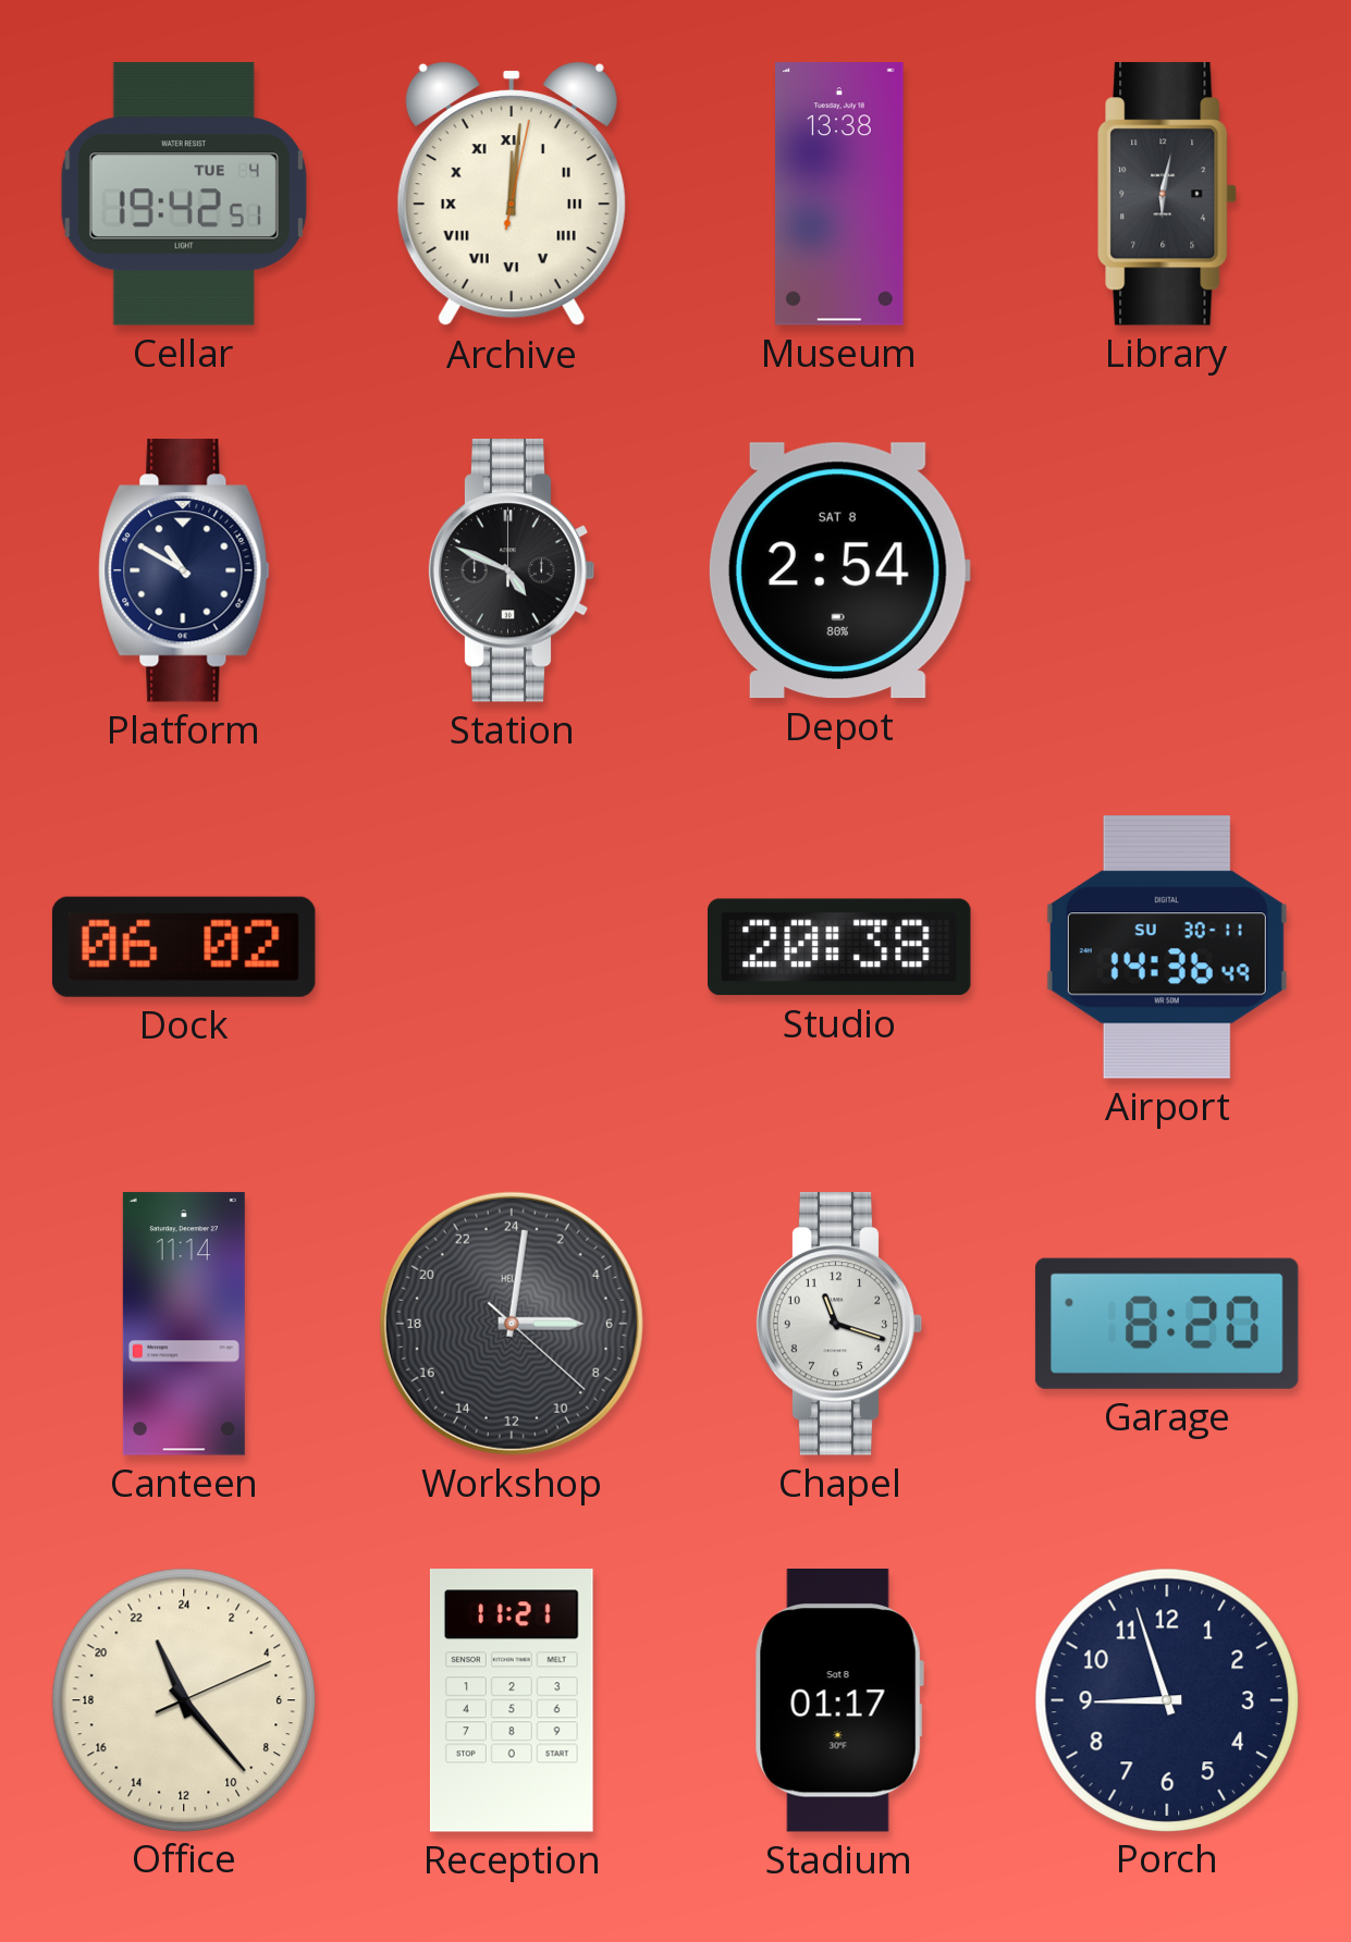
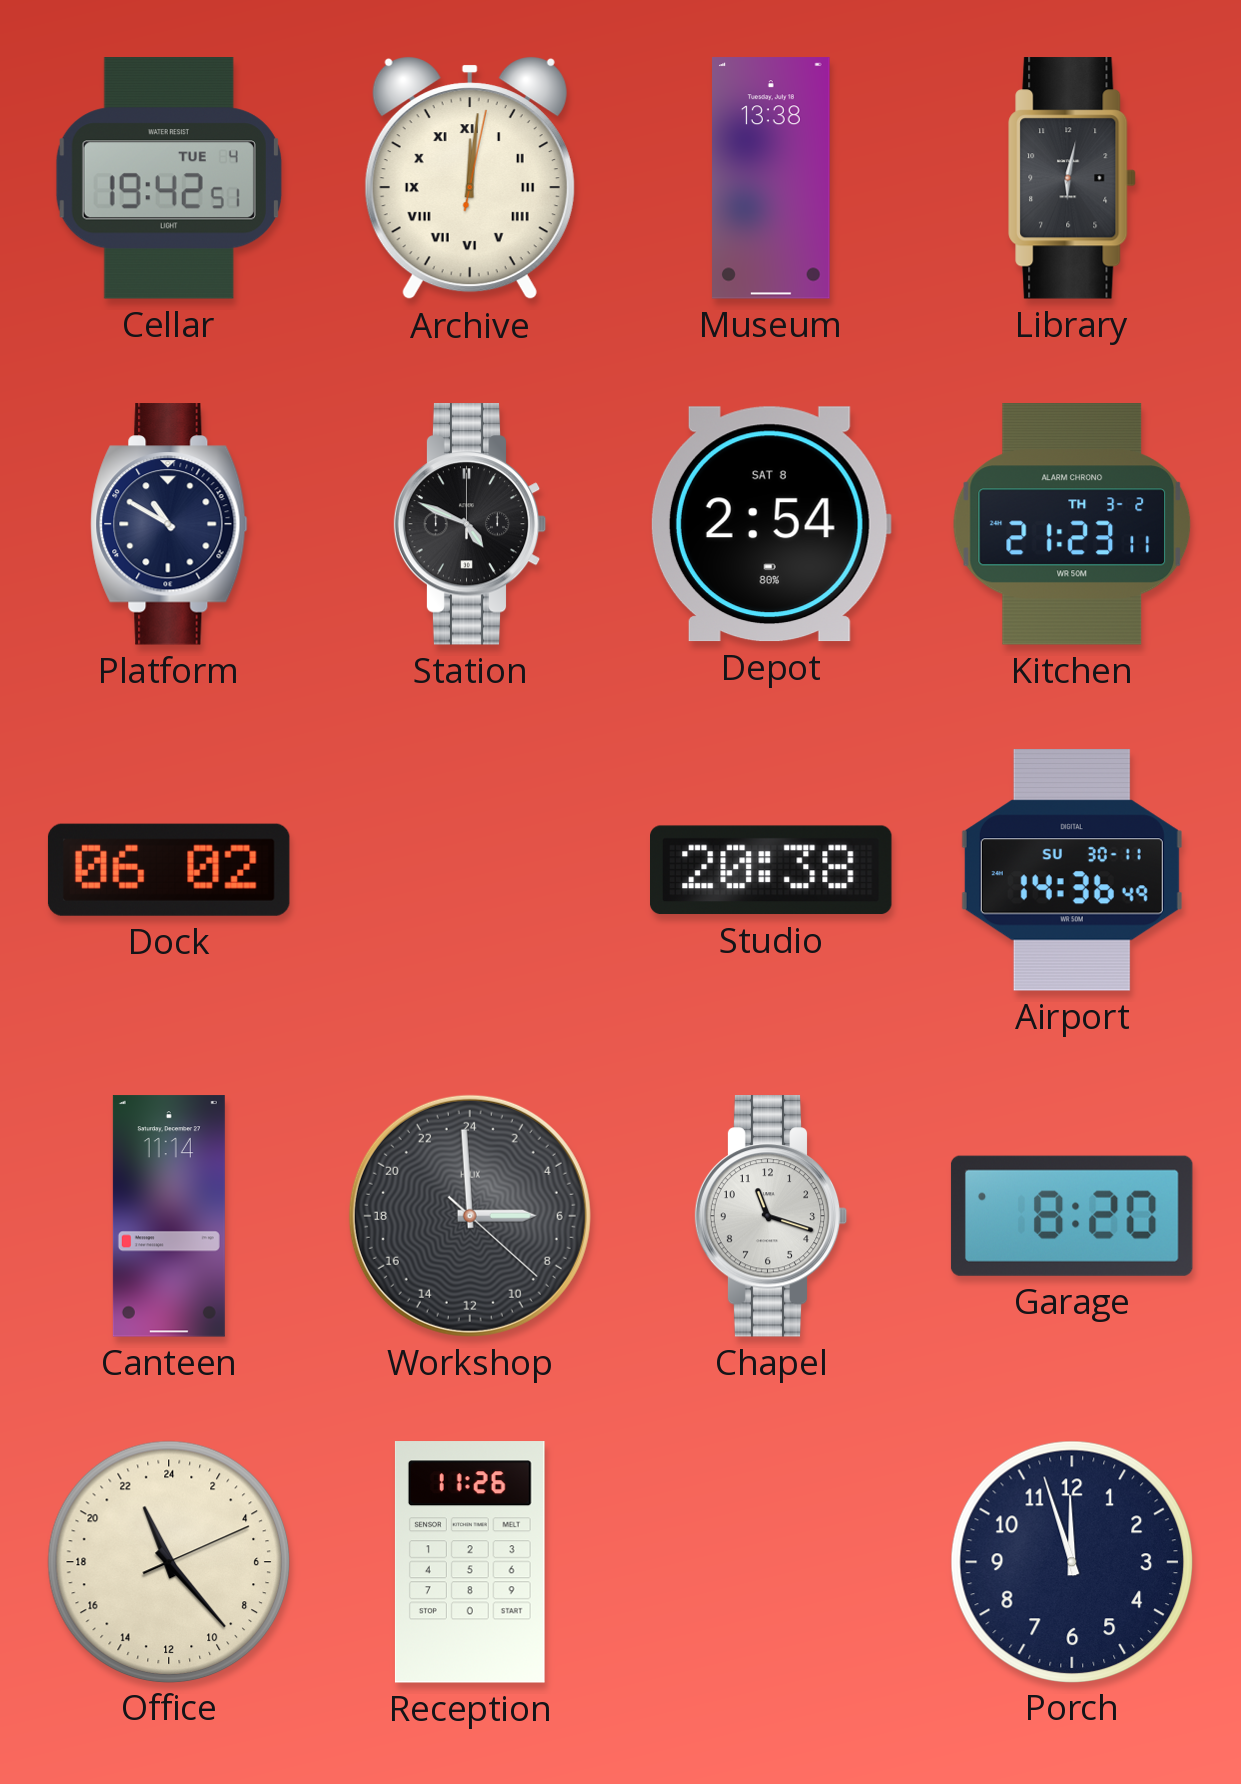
Kitchen: none -> 21:23
Workshop: 6:01 -> 5:59
Reception: 11:21 -> 11:26
Stadium: 01:17 -> none
Porch: 8:57 -> 11:57
